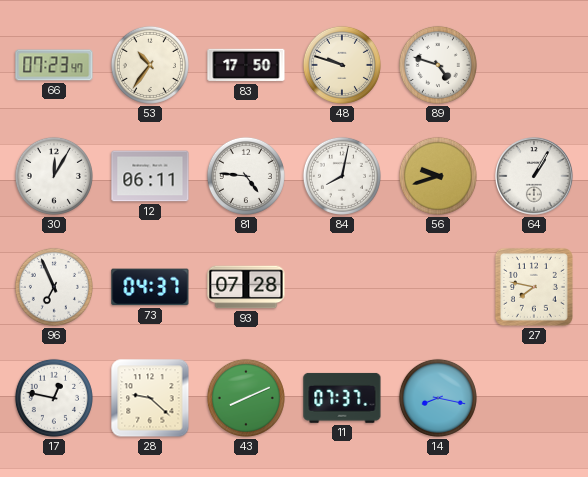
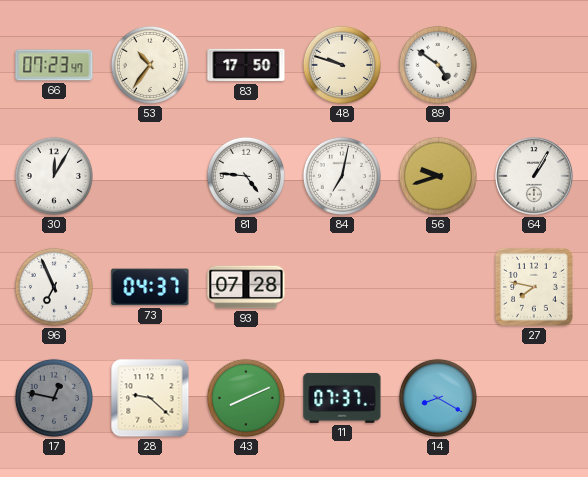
89: 4:48 -> 4:51
12: 06:11 -> none
84: 8:02 -> 7:02
17 dial: white -> grey
14: 8:17 -> 8:20
